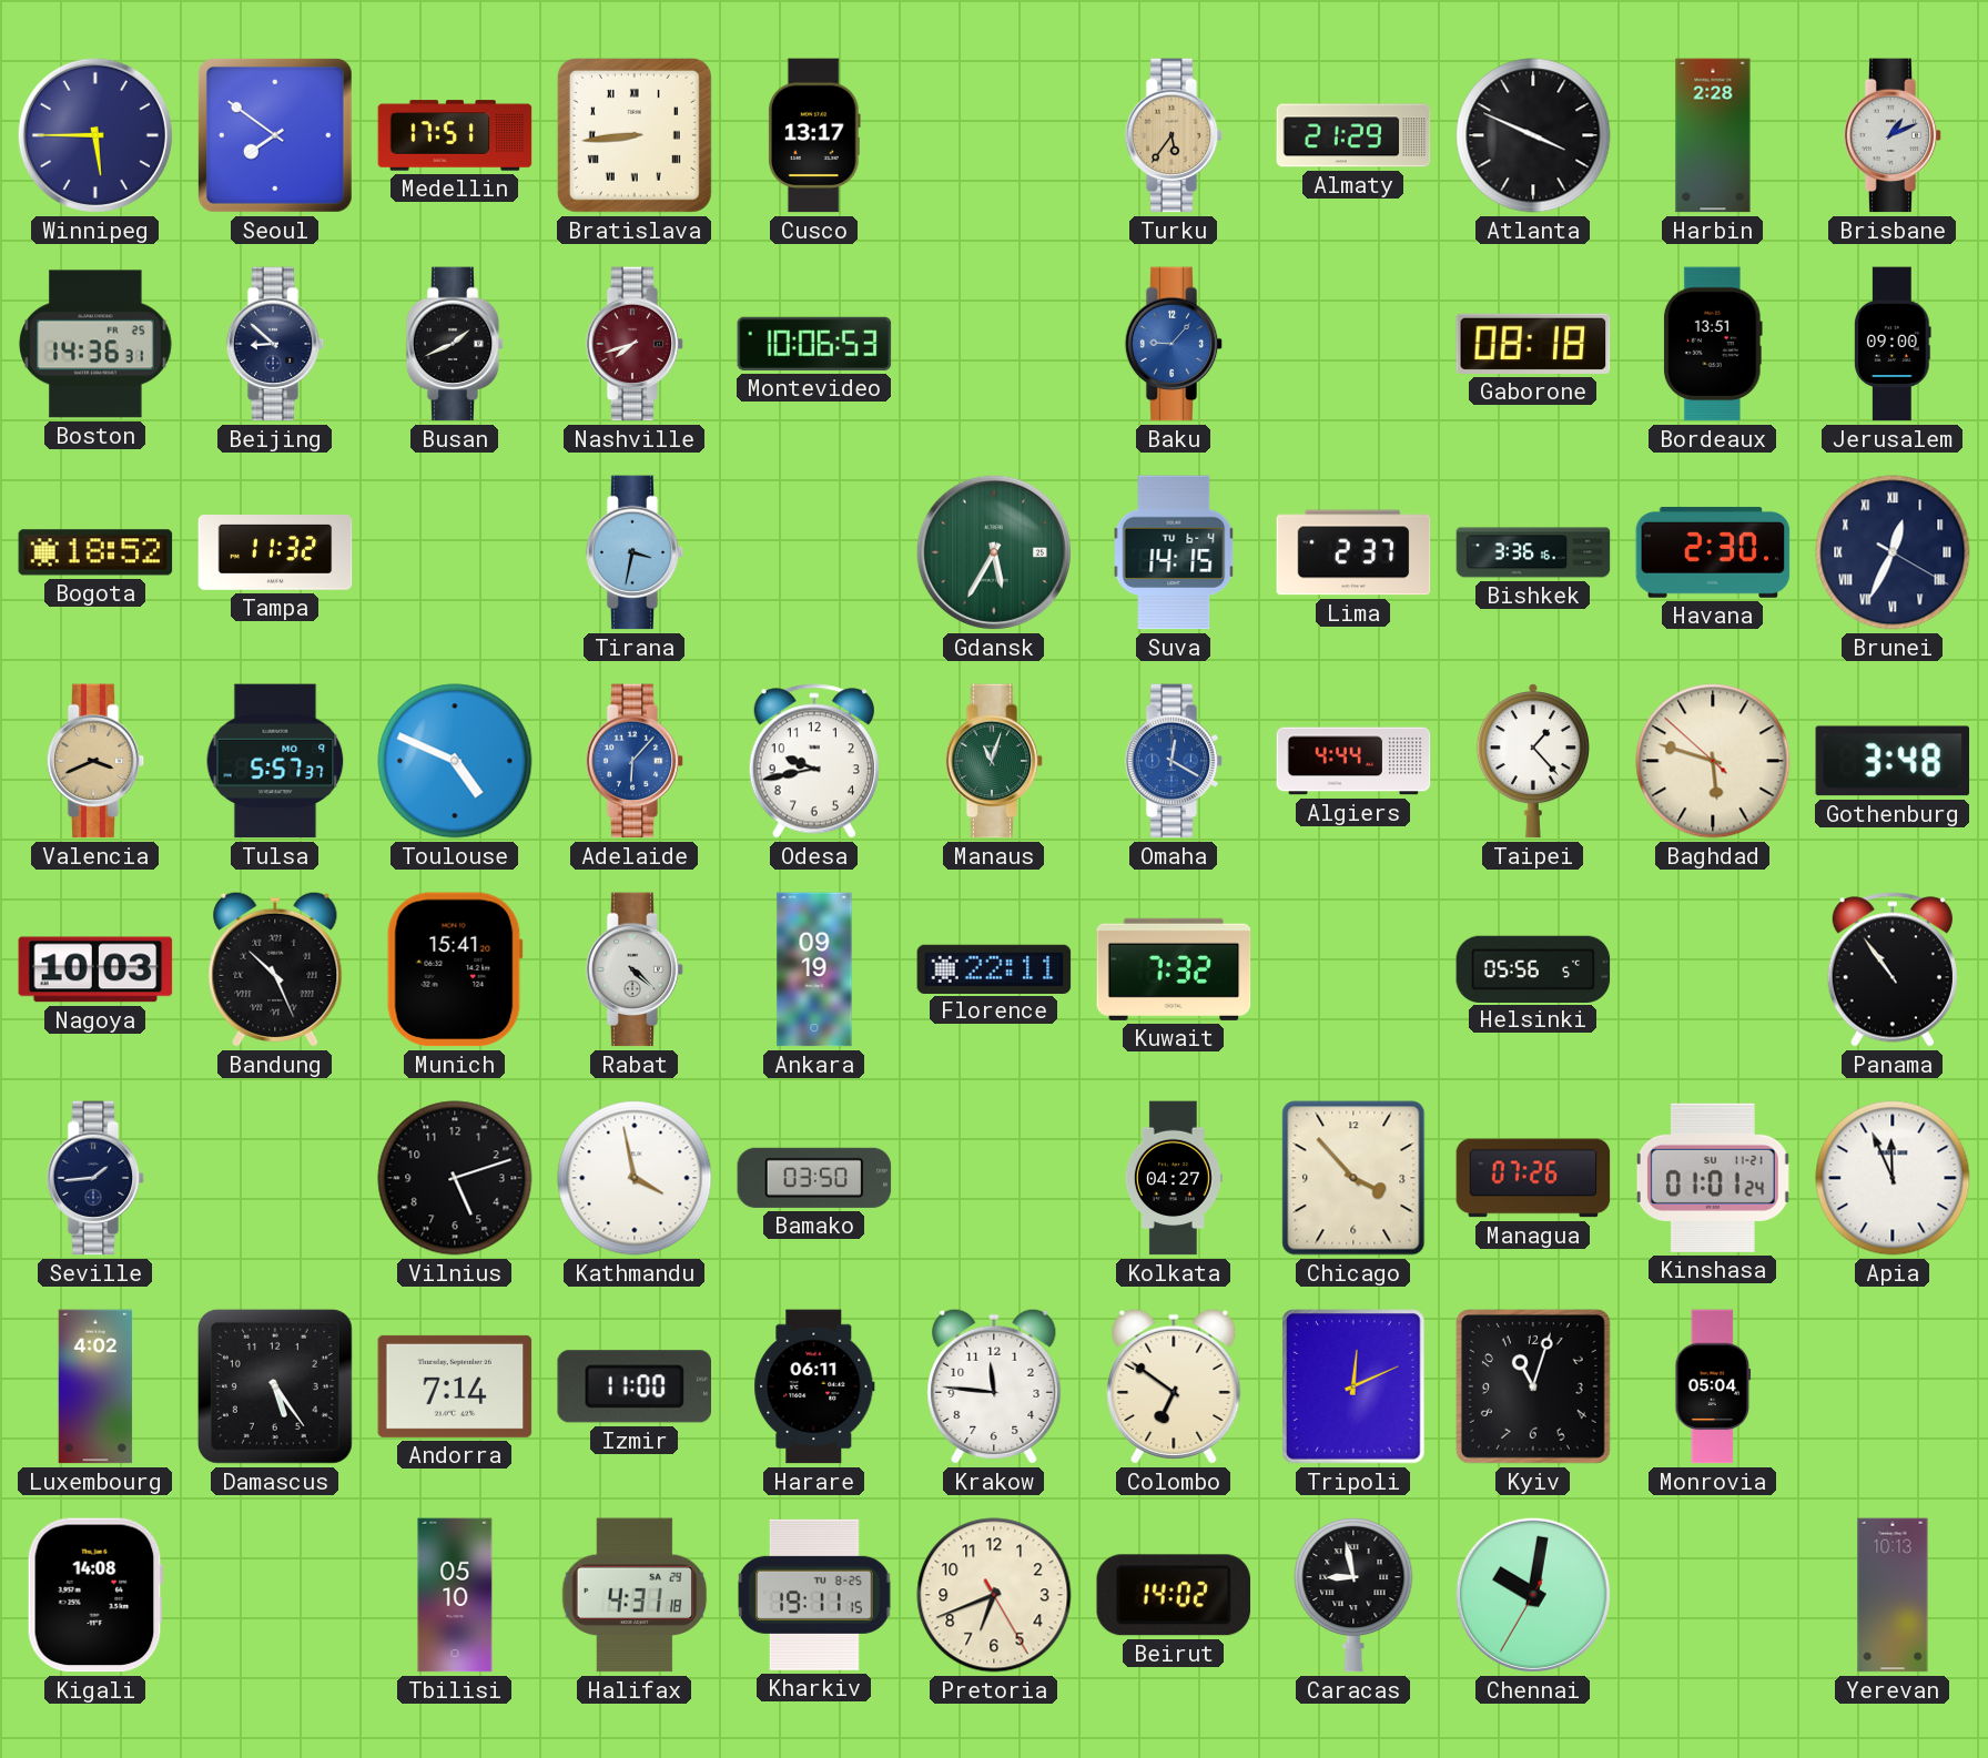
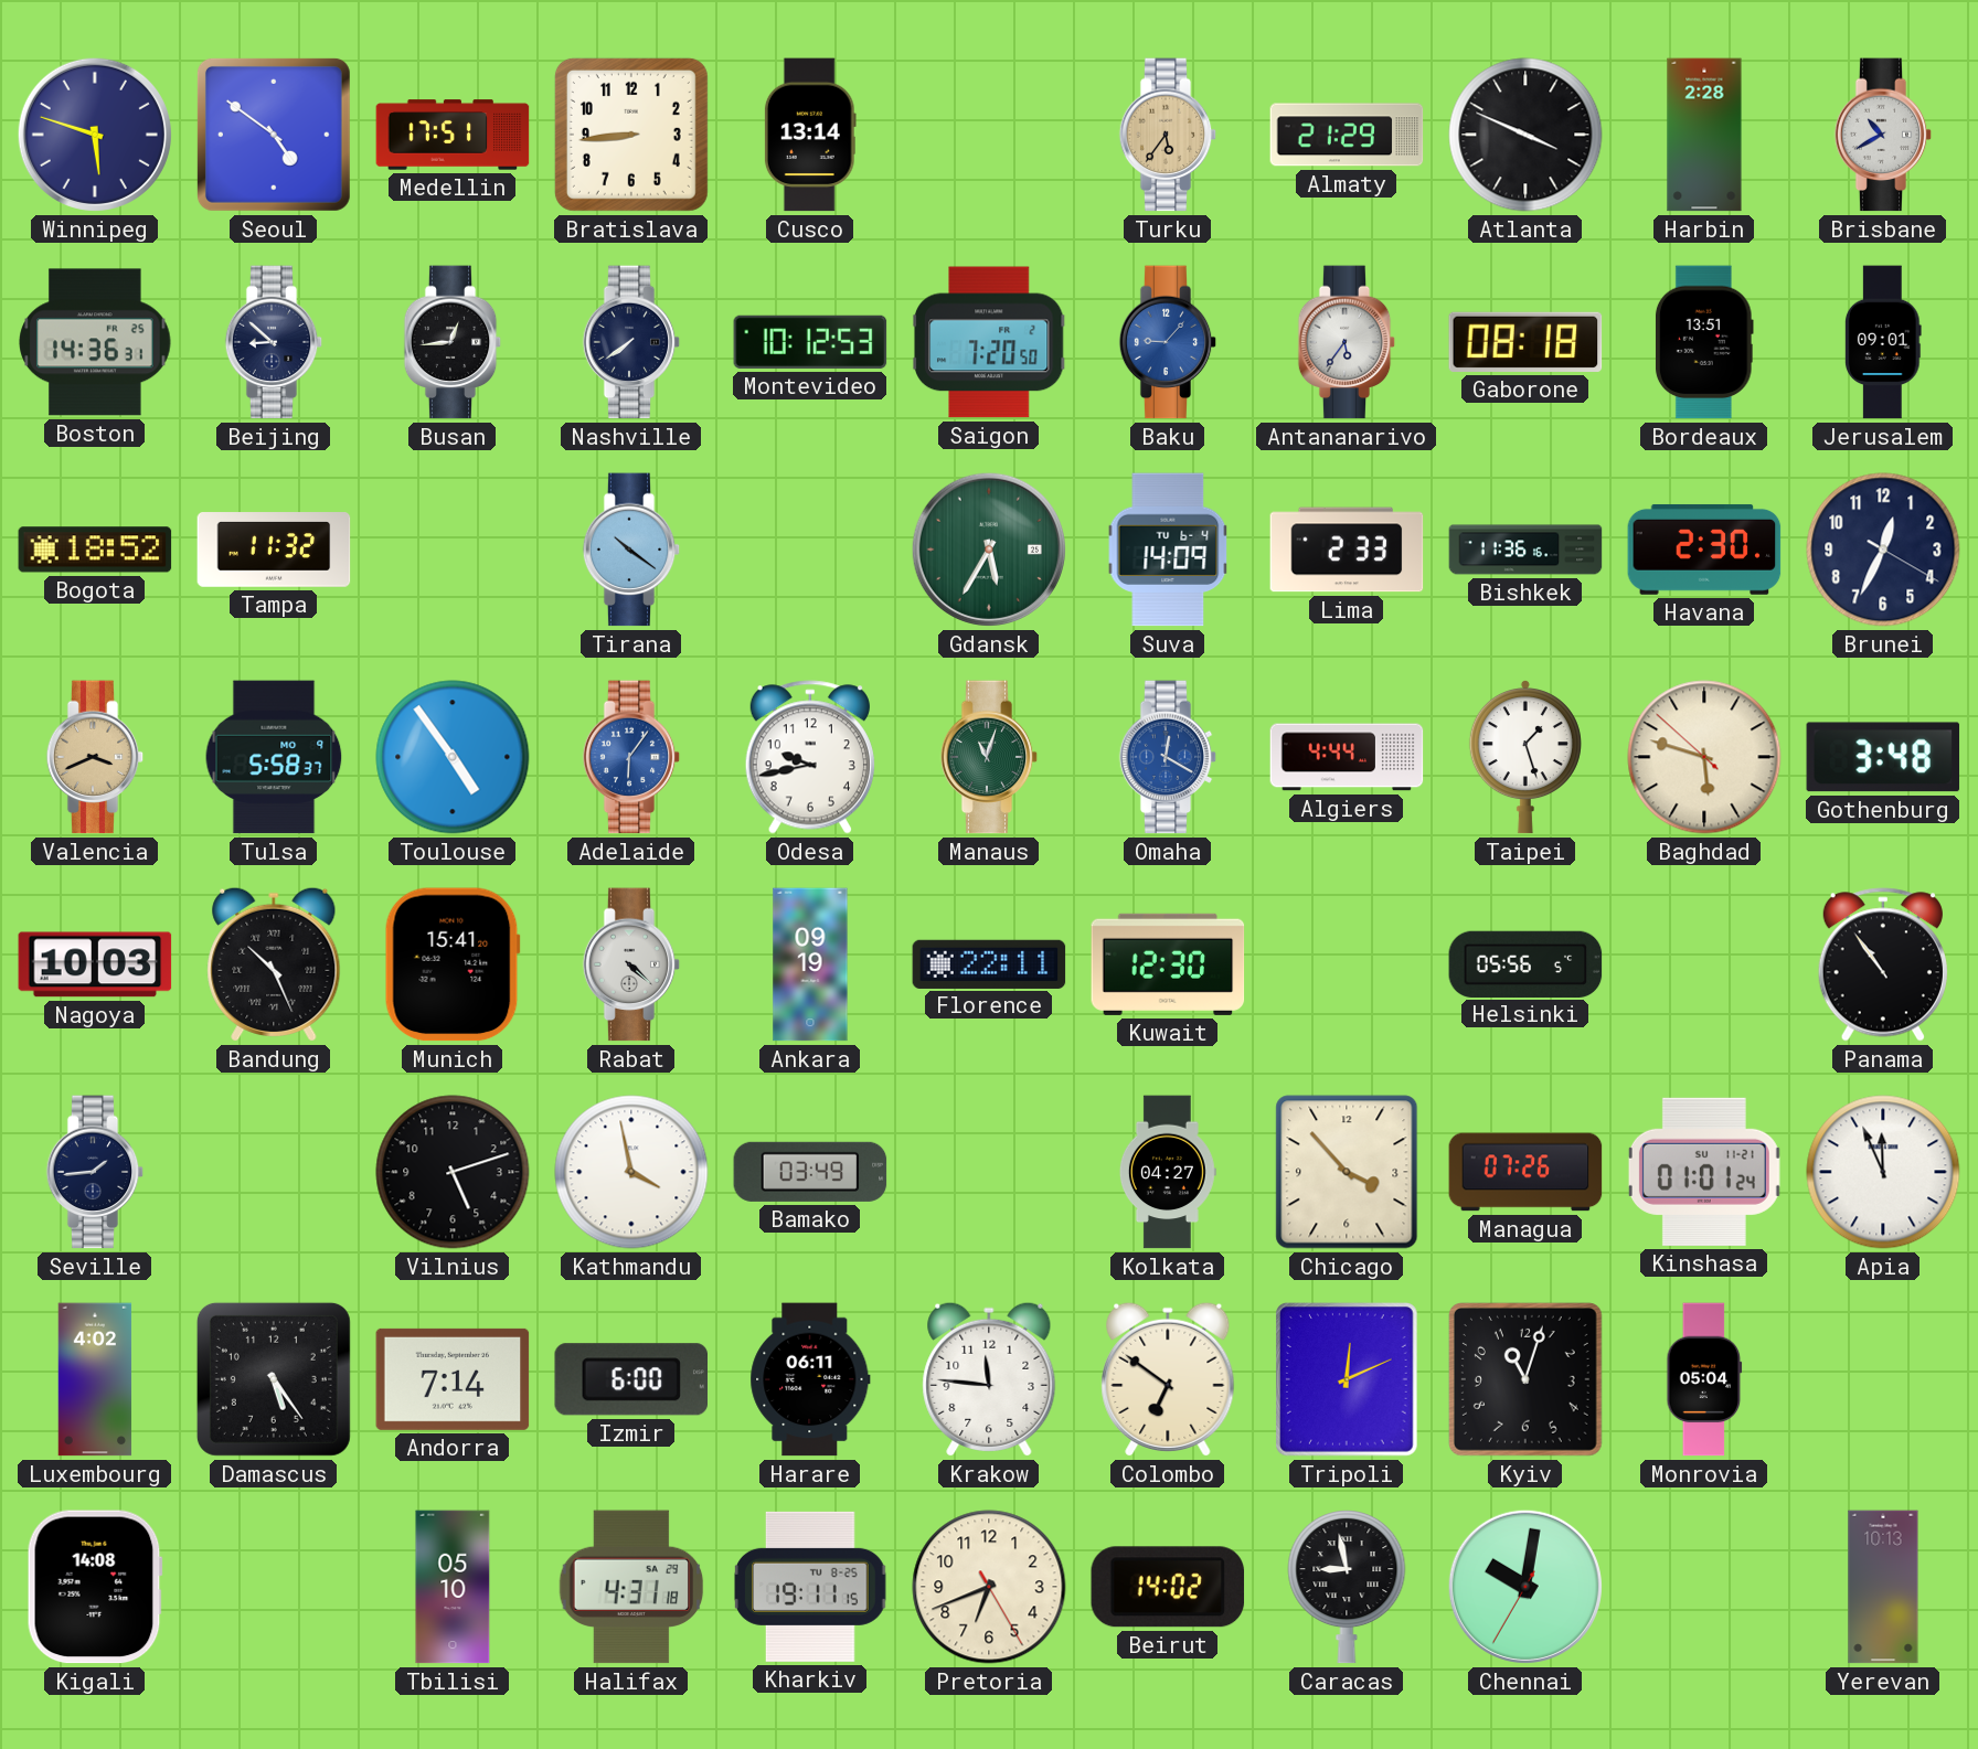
Winnipeg: 5:45 -> 5:48
Seoul: 7:51 -> 4:51
Bratislava numerals: Roman -> Arabic
Cusco: 13:17 -> 13:14
Brisbane: 1:11 -> 10:40
Busan: 1:41 -> 12:44
Nashville: 7:42 -> 7:39
Nashville dial: burgundy -> navy
Montevideo: 10:06 -> 10:12
Saigon: none -> 7:20
Antananarivo: none -> 5:36
Jerusalem: 09:00 -> 09:01
Tirana: 3:32 -> 10:21
Suva: 14:15 -> 14:09
Lima: 2:37 -> 2:33
Bishkek: 3:36 -> 11:36
Brunei numerals: Roman -> Arabic
Tulsa: 5:57 -> 5:58
Toulouse: 4:49 -> 4:54
Adelaide: 6:07 -> 6:06
Taipei: 1:23 -> 1:27
Kuwait: 7:32 -> 12:30
Bamako: 03:50 -> 03:49
Izmir: 11:00 -> 6:00
